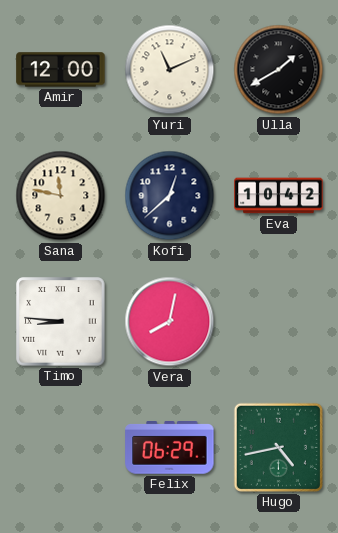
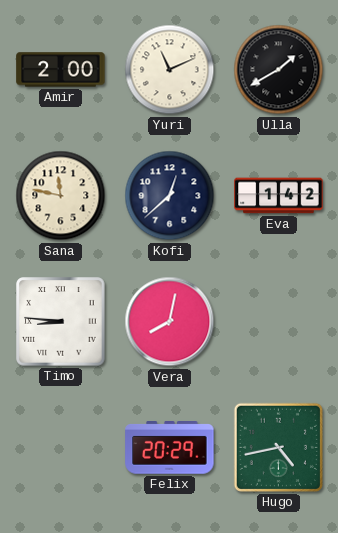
Amir: 12:00 -> 2:00
Eva: 10:42 -> 1:42
Felix: 06:29 -> 20:29
